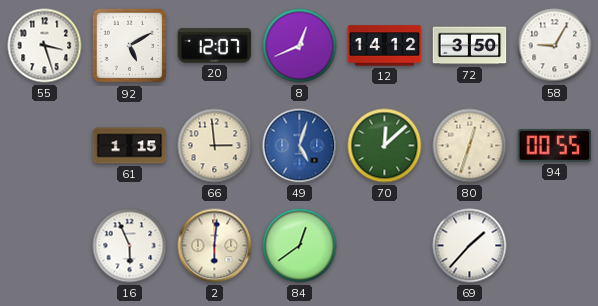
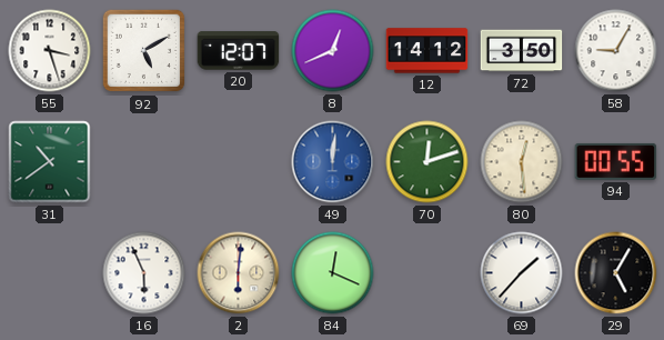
31: none -> 10:39
61: 1:15 -> none
66: 2:59 -> none
49: 5:03 -> 12:01
70: 12:08 -> 12:12
80: 12:33 -> 12:29
84: 12:39 -> 12:19
29: none -> 5:05
